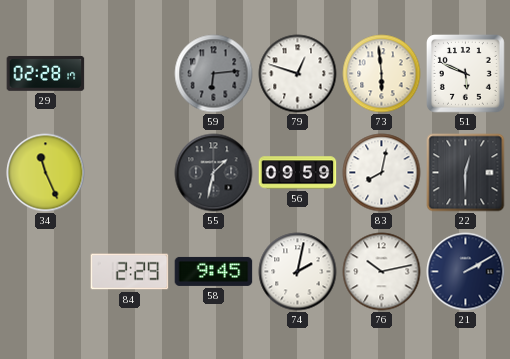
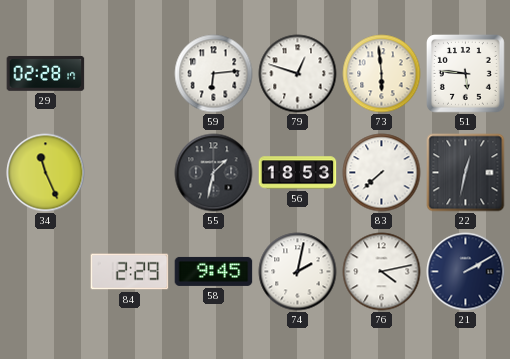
59 dial: grey -> white
51: 5:49 -> 5:46
56: 09:59 -> 18:53
83: 8:02 -> 7:38
22: 12:30 -> 12:32
76: 10:13 -> 4:13
